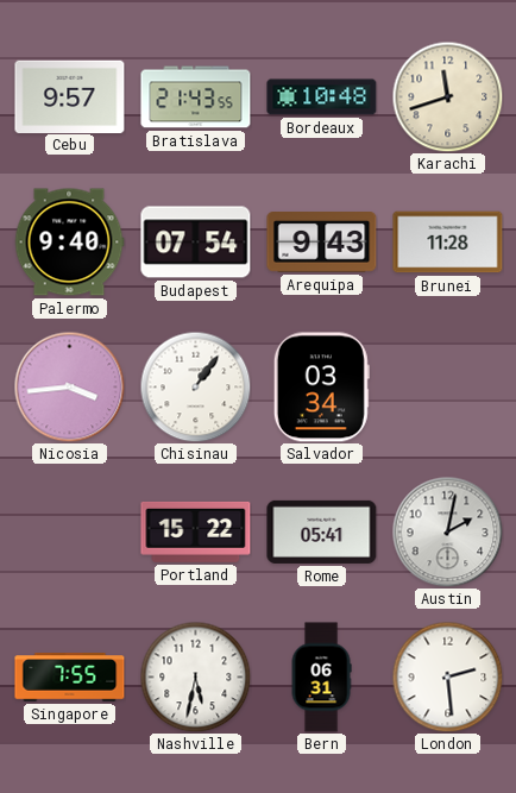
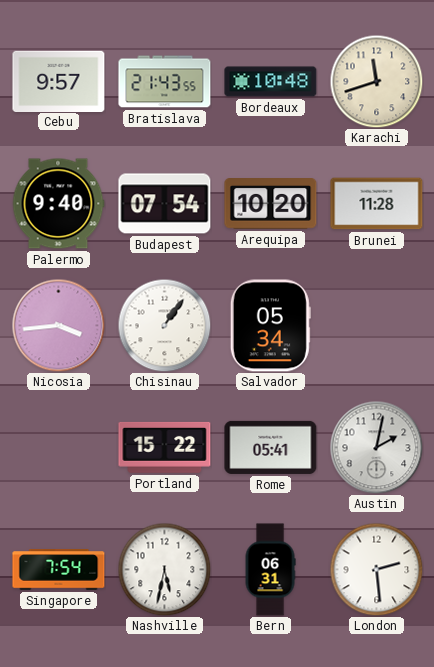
Arequipa: 9:43 -> 10:20
Salvador: 03:34 -> 05:34
Singapore: 7:55 -> 7:54
